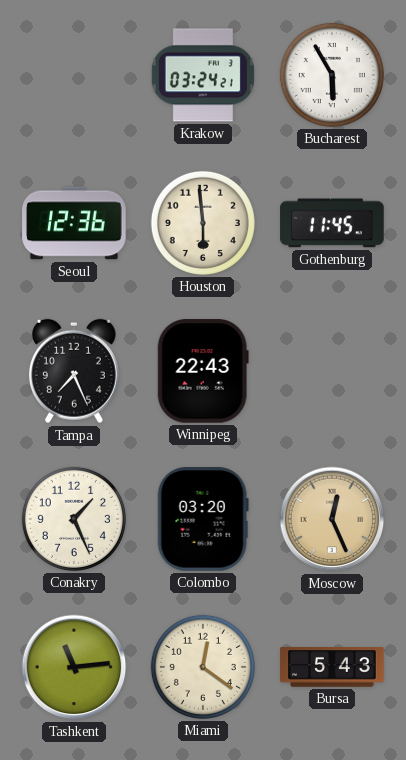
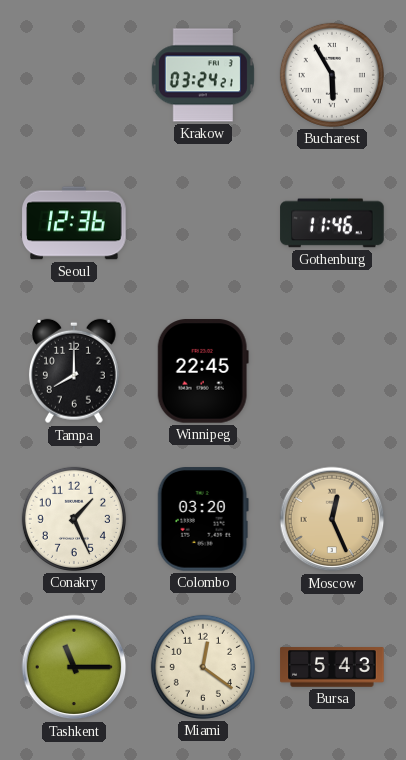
Houston: 5:59 -> none
Gothenburg: 11:45 -> 11:46
Tampa: 7:26 -> 8:00
Winnipeg: 22:43 -> 22:45
Tashkent: 11:14 -> 11:15
